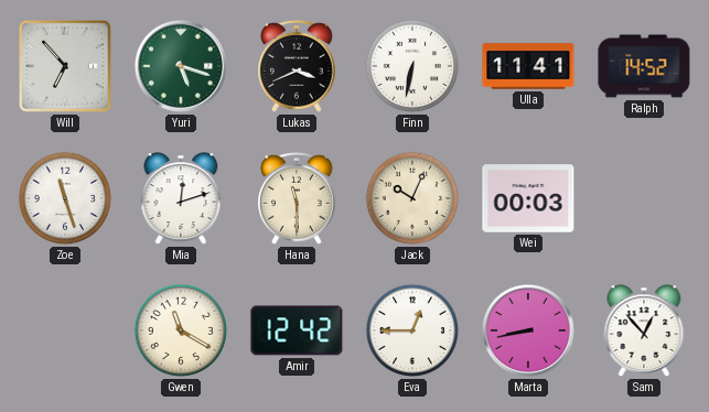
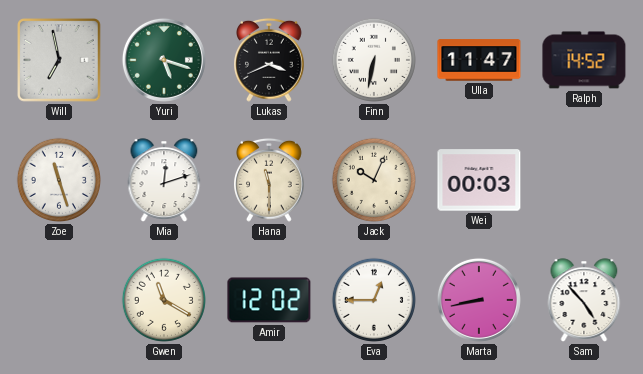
Will: 6:53 -> 6:58
Ulla: 11:41 -> 11:47
Amir: 12:42 -> 12:02
Sam: 12:53 -> 4:53
